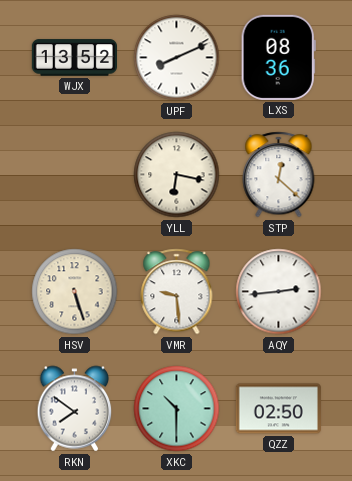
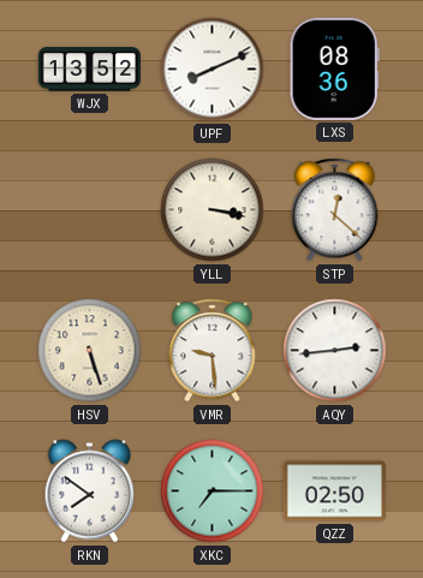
YLL: 6:17 -> 3:17
XKC: 10:30 -> 7:15
